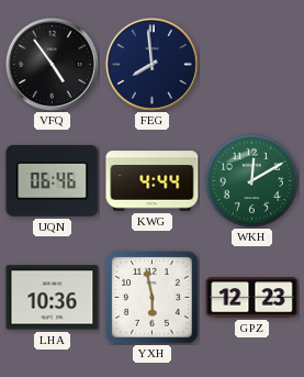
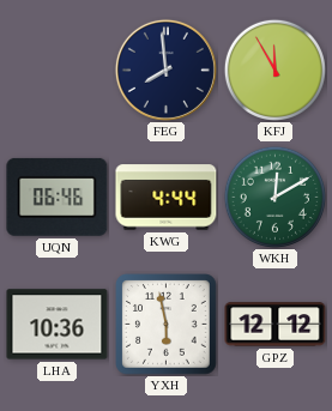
VFQ: 4:54 -> none
KFJ: none -> 11:55
GPZ: 12:23 -> 12:12
